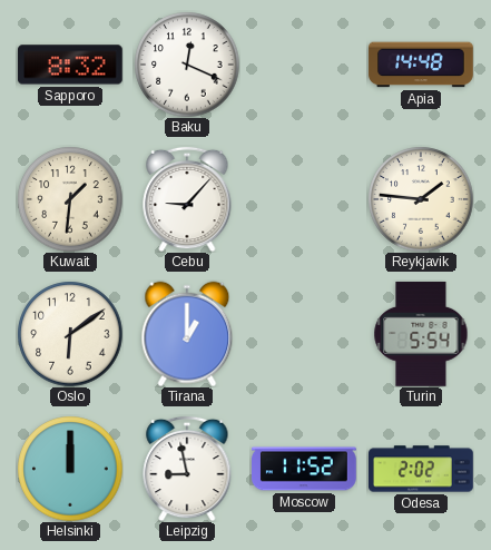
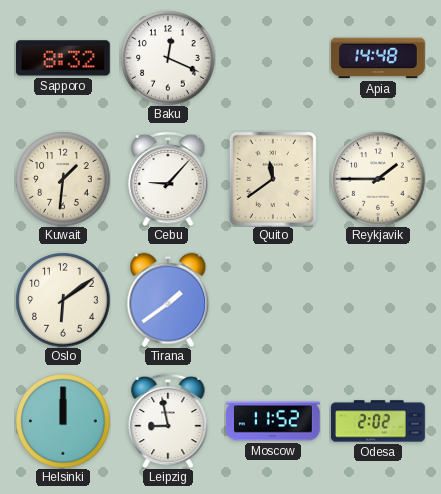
Quito: none -> 11:39
Reykjavik: 1:46 -> 1:45
Tirana: 1:00 -> 1:39
Turin: 5:54 -> none
